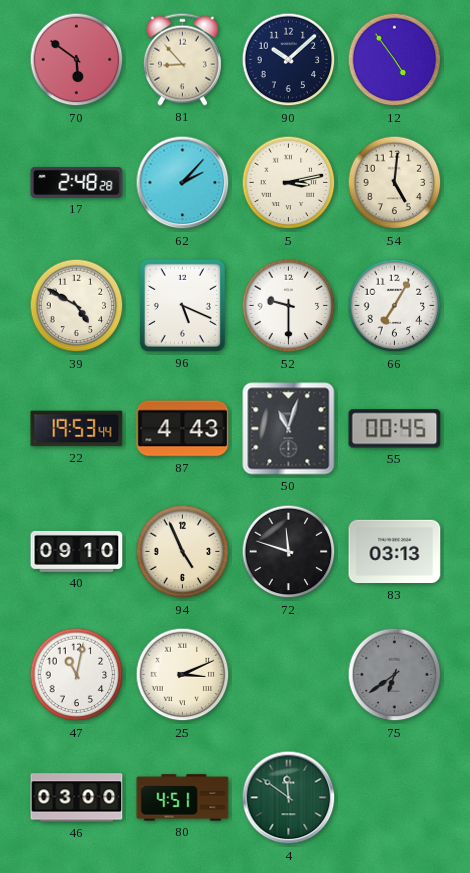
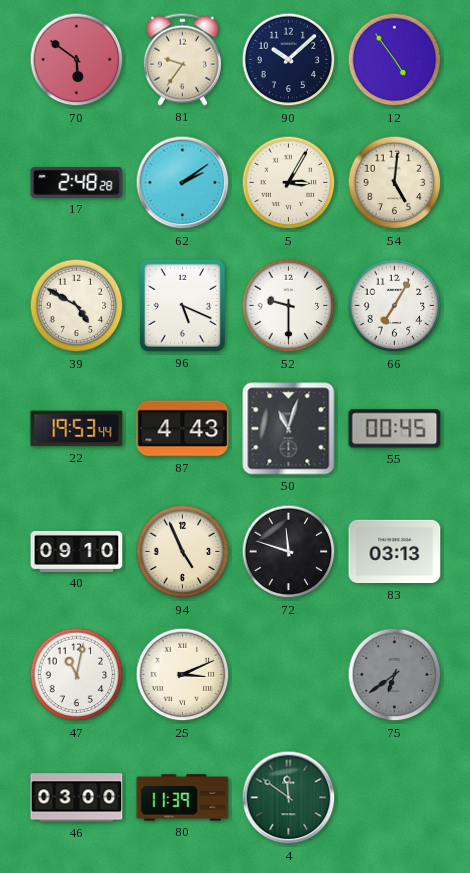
81: 8:53 -> 9:36
62: 2:07 -> 2:09
5: 3:13 -> 3:05
80: 4:51 -> 11:39
